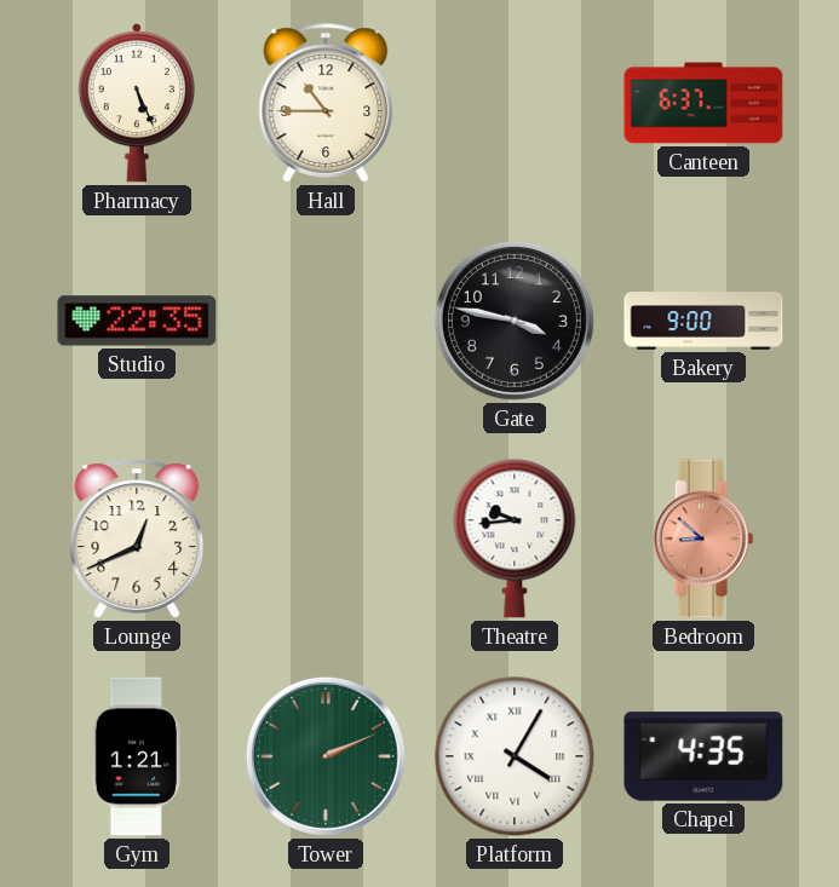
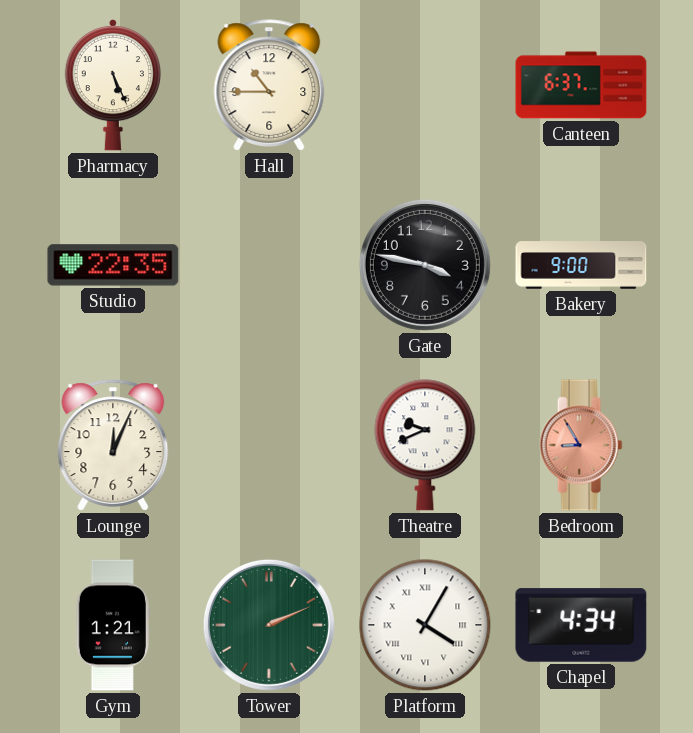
Lounge: 12:41 -> 12:04
Theatre: 9:44 -> 9:41
Bedroom: 8:52 -> 8:55
Chapel: 4:35 -> 4:34
